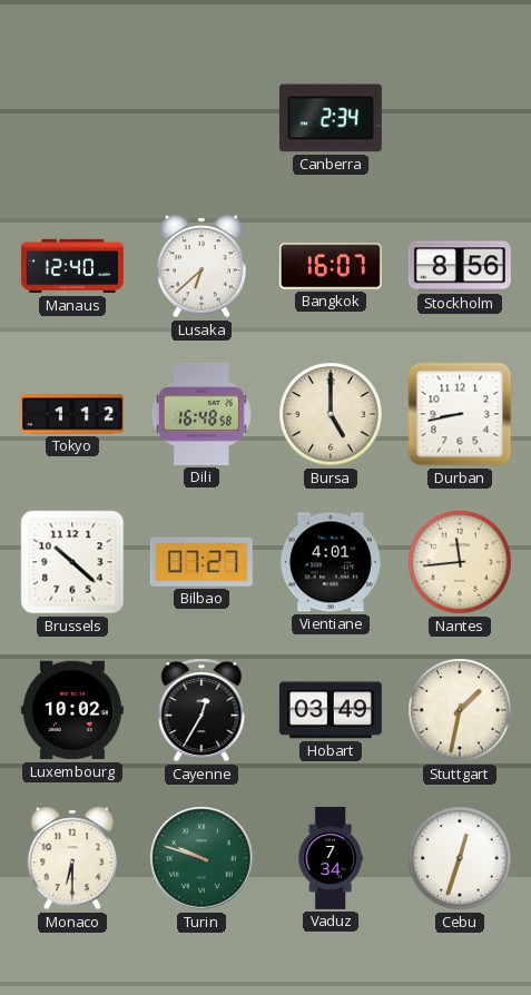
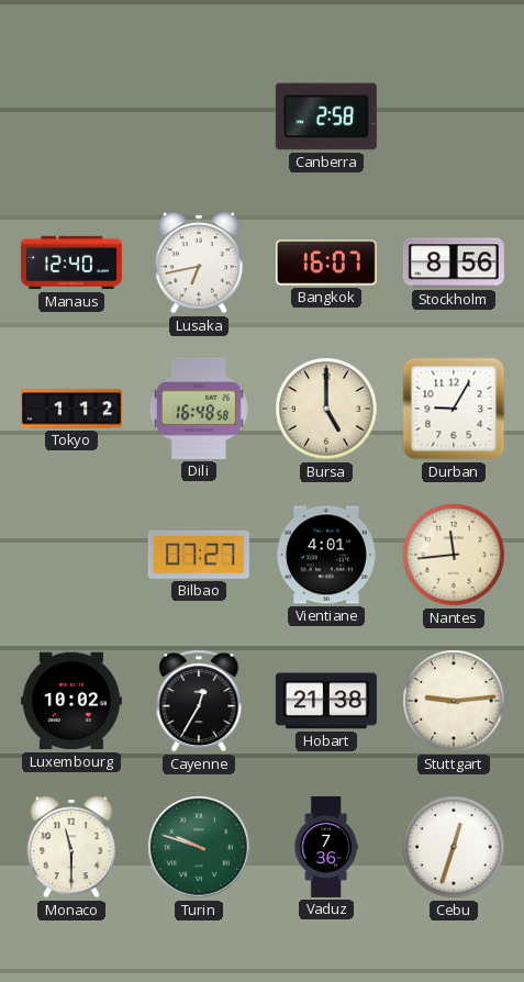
Canberra: 2:34 -> 2:58
Lusaka: 6:38 -> 6:43
Durban: 8:43 -> 9:05
Brussels: 10:22 -> none
Hobart: 03:49 -> 21:38
Stuttgart: 1:32 -> 9:14
Monaco: 6:30 -> 11:30
Vaduz: 7:34 -> 7:36
